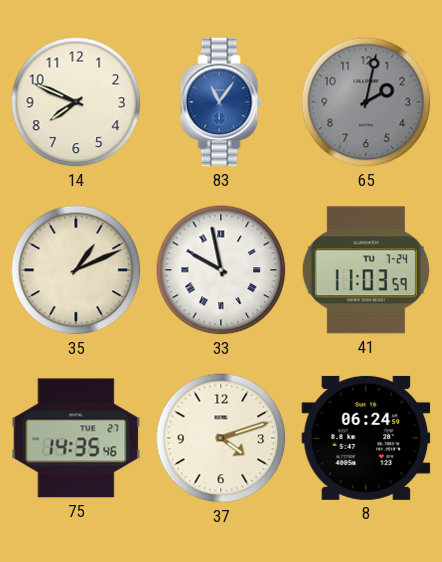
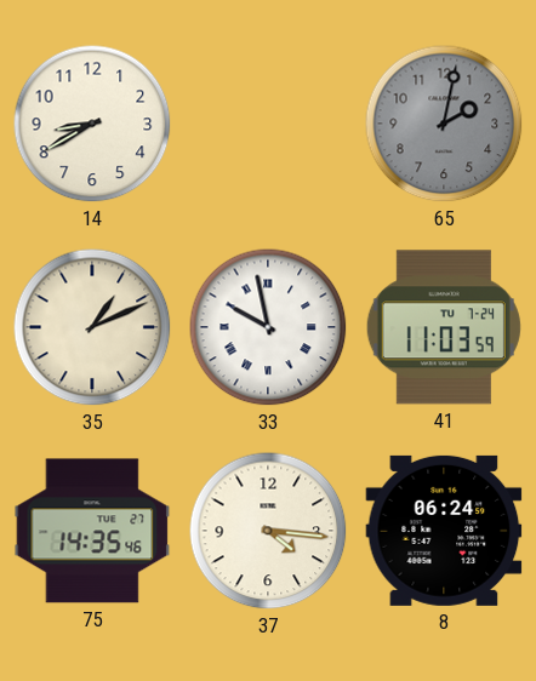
14: 7:49 -> 8:40
83: 11:06 -> none
37: 4:12 -> 4:16
